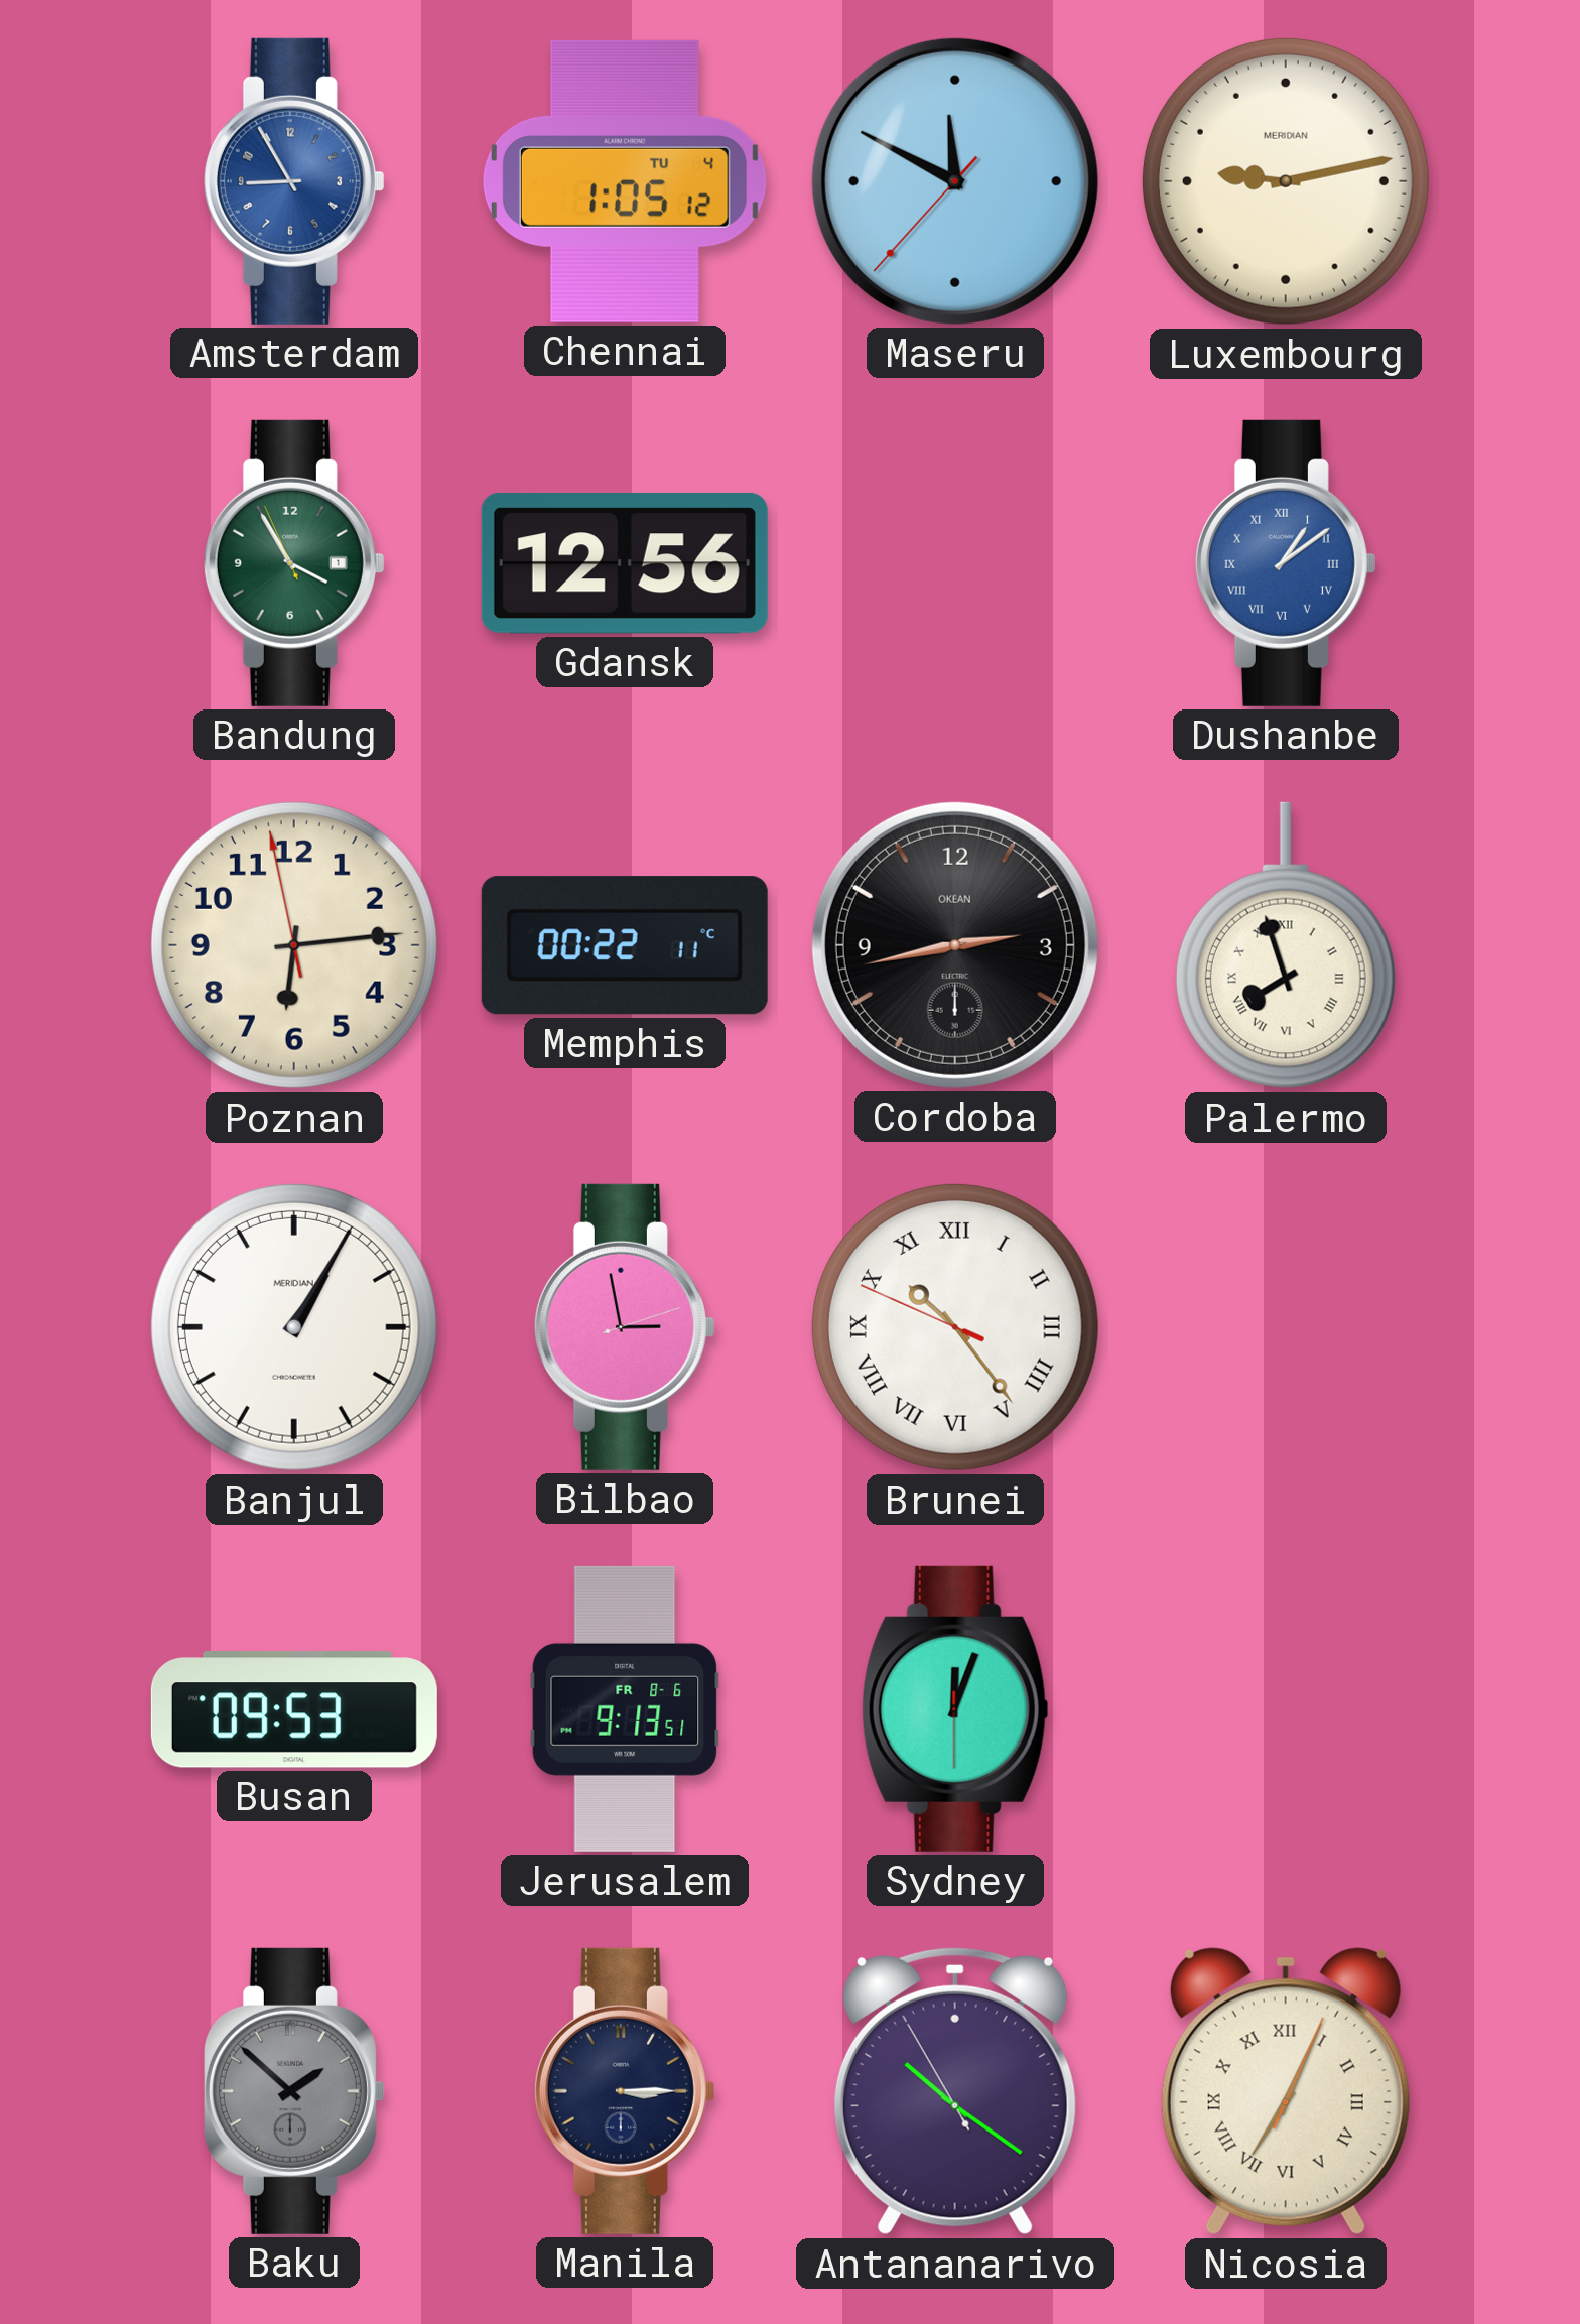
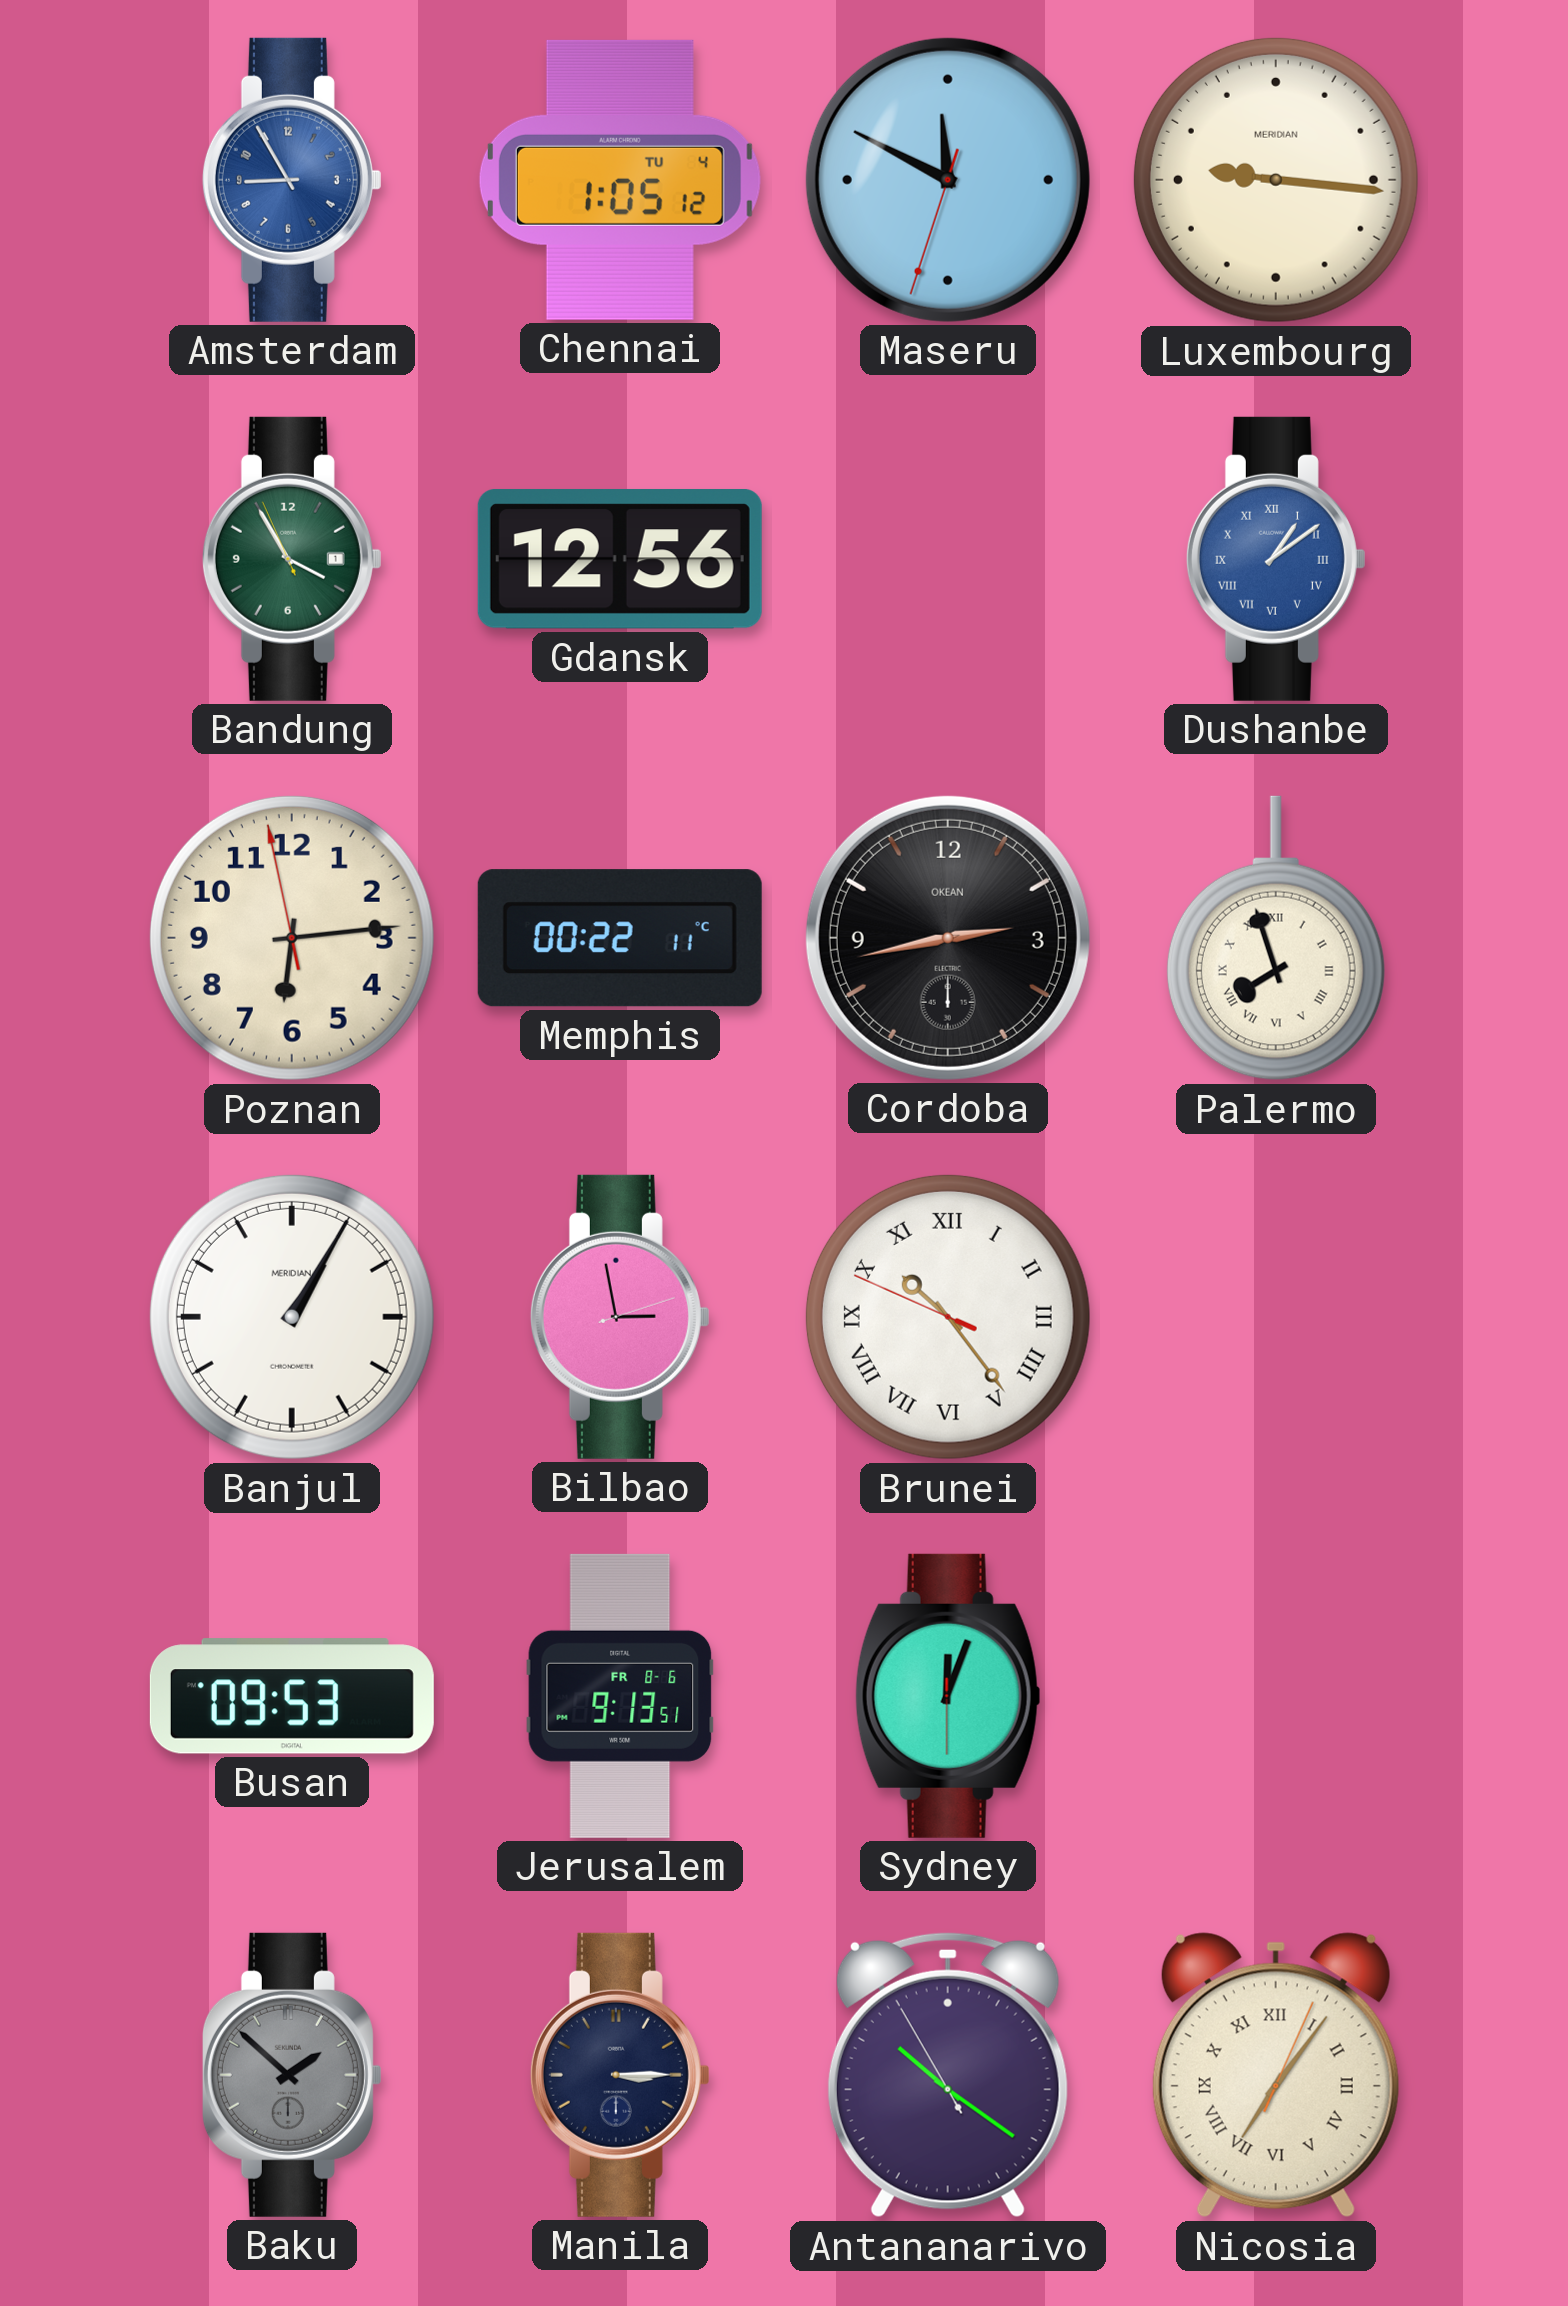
Maseru: 11:49:37 -> 11:49:33
Luxembourg: 9:13 -> 9:16
Nicosia: 7:04 -> 7:06
